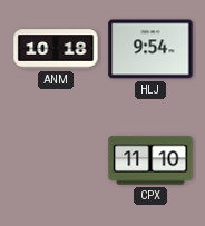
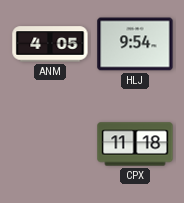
ANM: 10:18 -> 4:05
CPX: 11:10 -> 11:18
